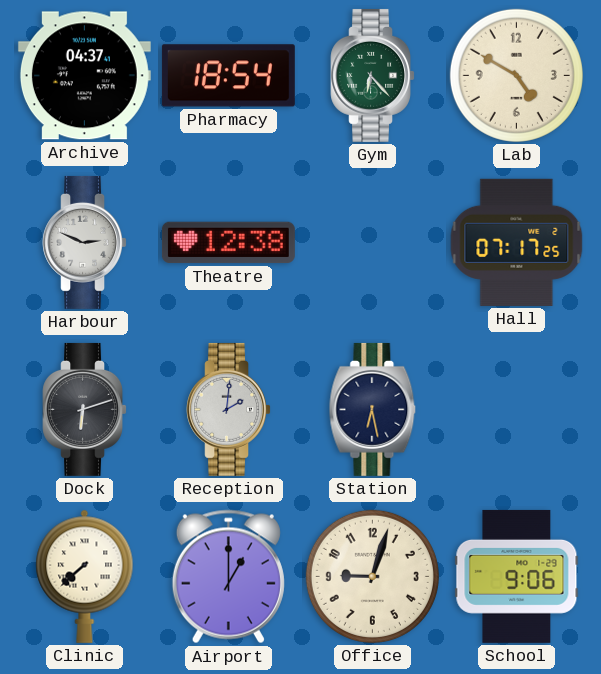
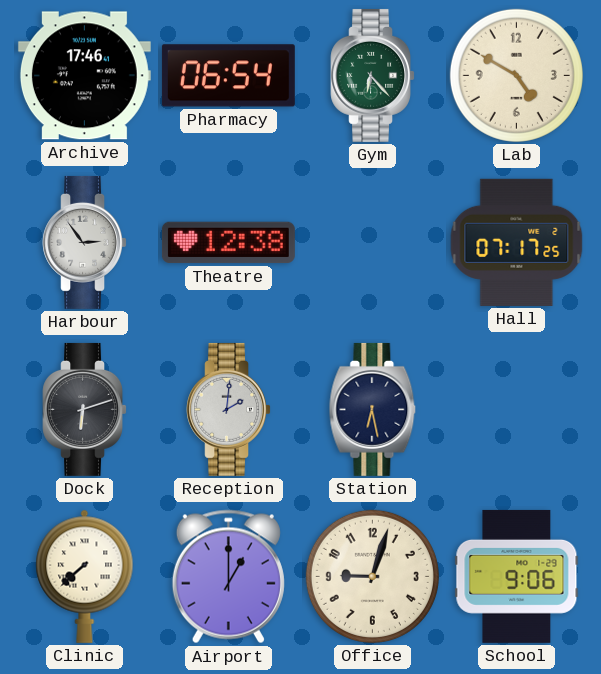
Archive: 04:37 -> 17:46
Pharmacy: 18:54 -> 06:54
Harbour: 2:49 -> 2:54
